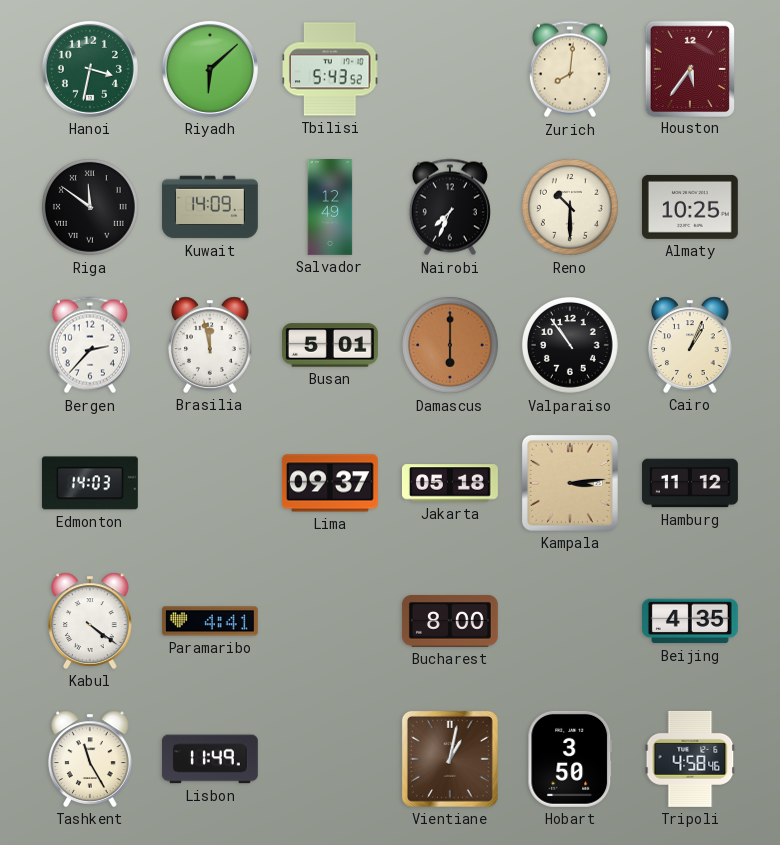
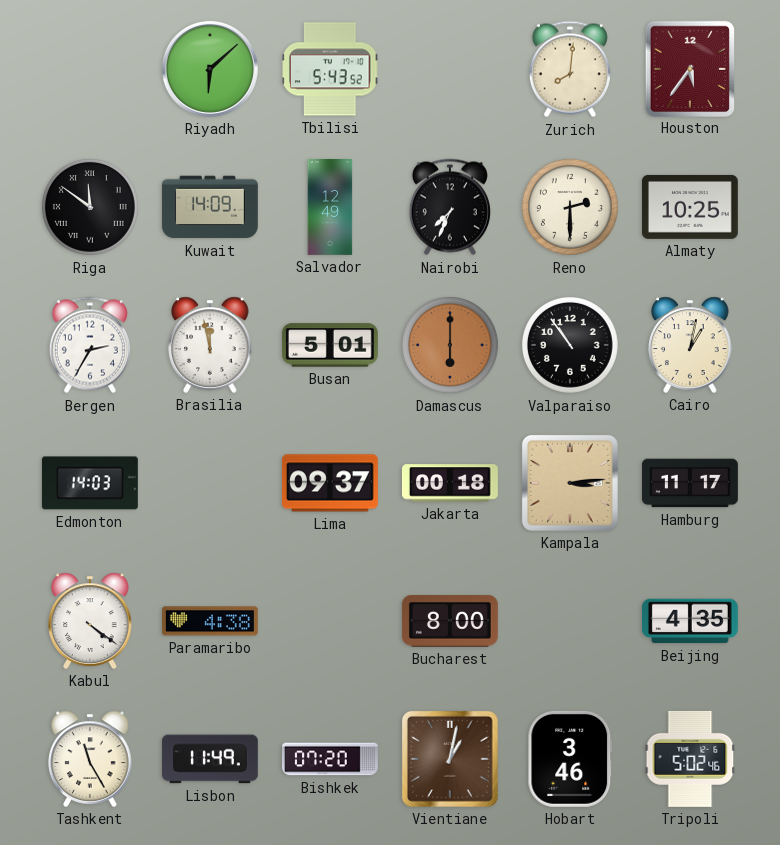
Hanoi: 3:32 -> none
Reno: 10:30 -> 2:30
Bergen: 2:37 -> 2:35
Cairo: 1:04 -> 1:02
Jakarta: 05:18 -> 00:18
Hamburg: 11:12 -> 11:17
Paramaribo: 4:41 -> 4:38
Bishkek: none -> 07:20
Hobart: 3:50 -> 3:46
Tripoli: 4:58 -> 5:02
